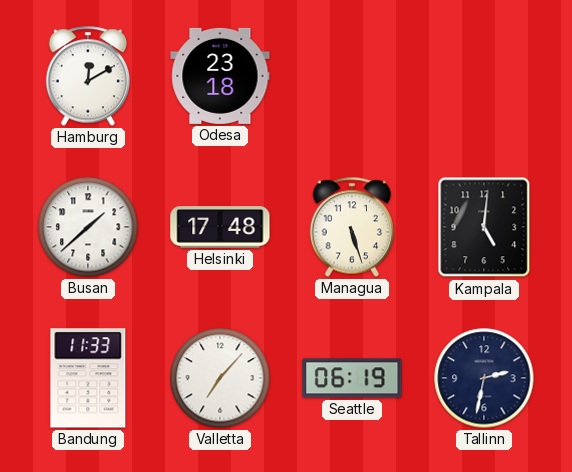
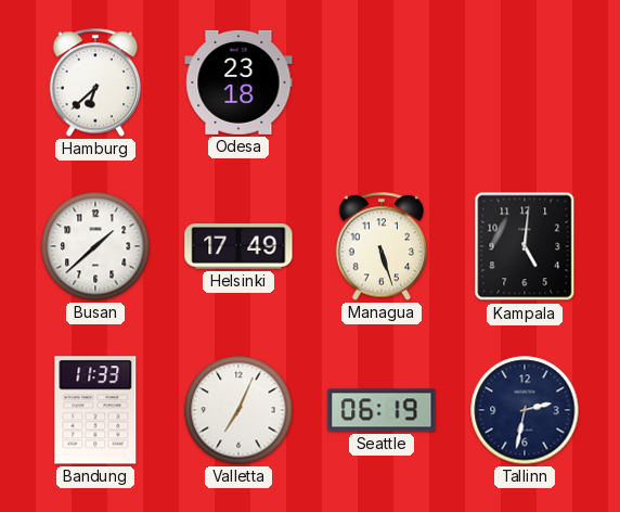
Hamburg: 12:10 -> 6:38
Helsinki: 17:48 -> 17:49
Valletta: 7:07 -> 7:04
